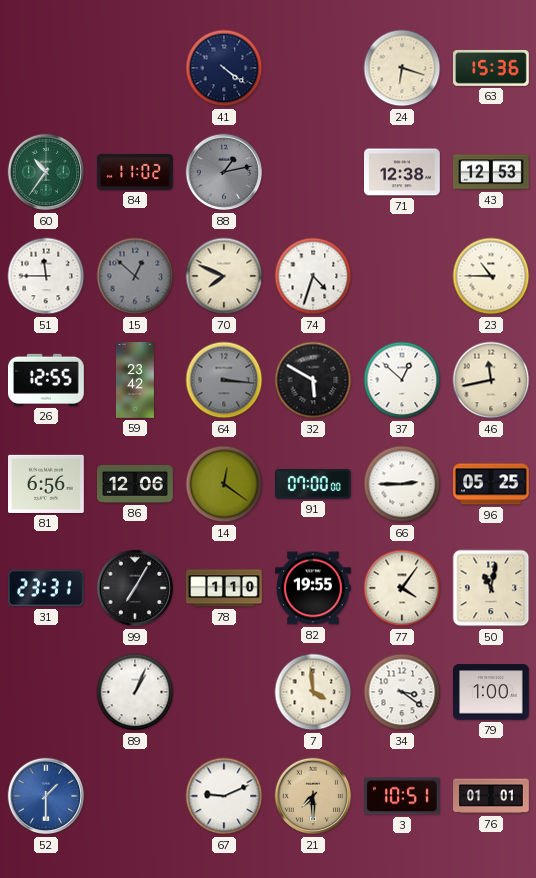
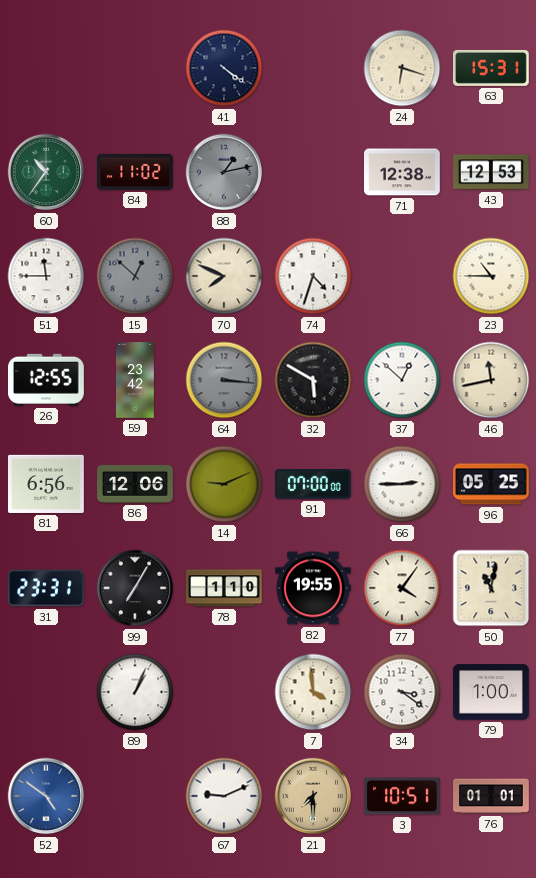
63: 15:36 -> 15:31
14: 12:21 -> 9:11
52: 1:30 -> 4:51
